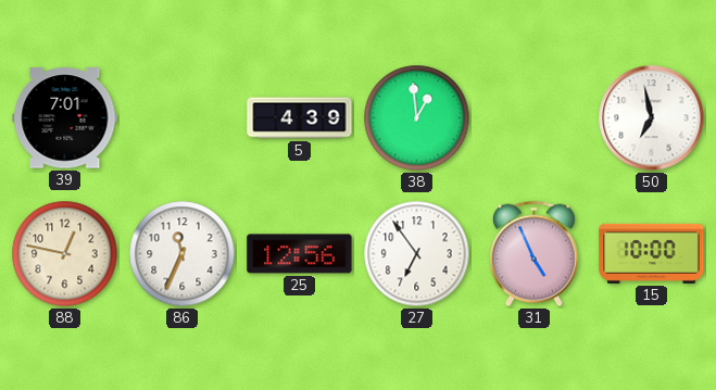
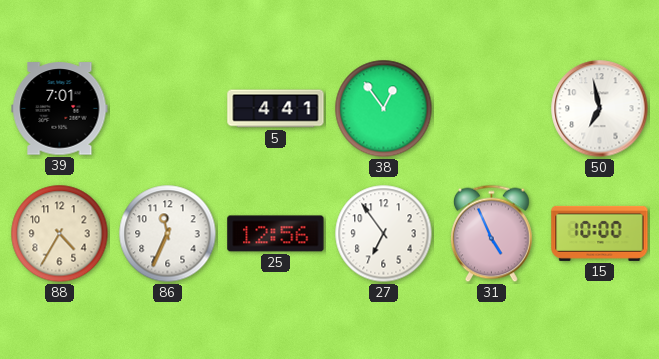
5: 4:39 -> 4:41
38: 12:59 -> 12:54
88: 12:47 -> 4:35
